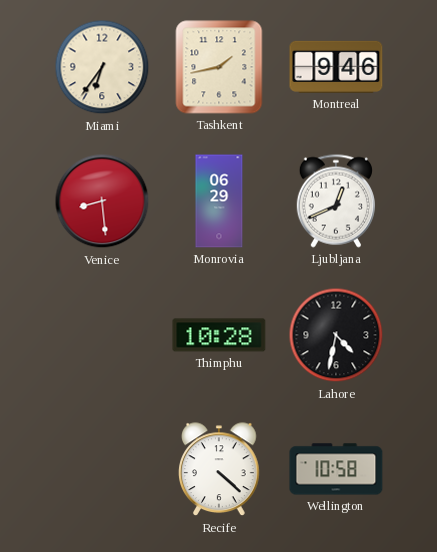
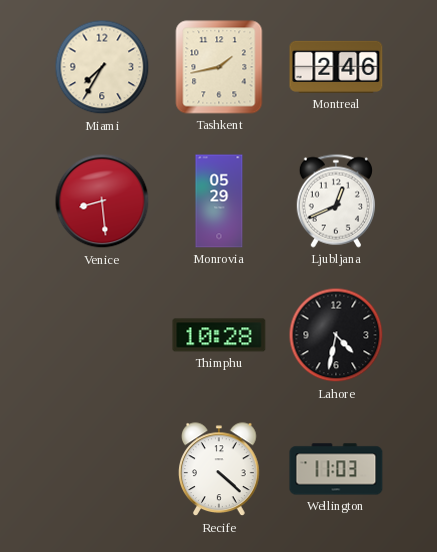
Miami: 6:36 -> 7:35
Montreal: 9:46 -> 2:46
Monrovia: 06:29 -> 05:29
Wellington: 10:58 -> 11:03
